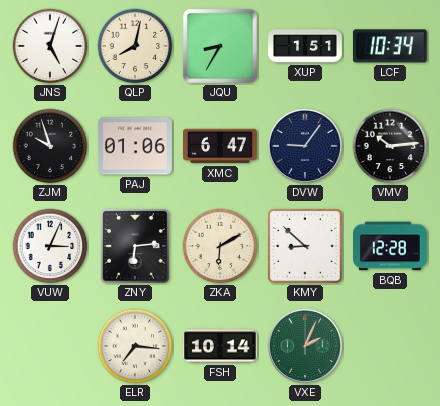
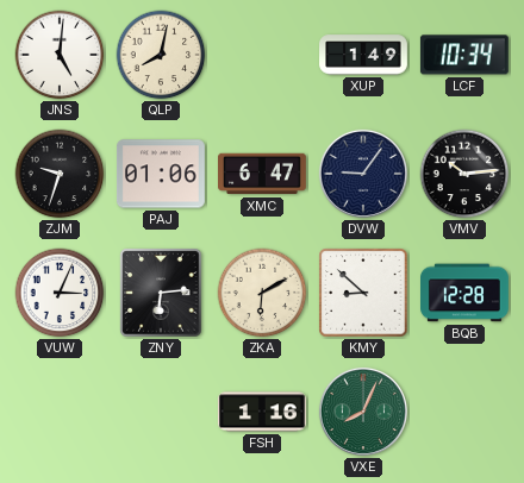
JNS: 5:03 -> 5:01
JQU: 8:35 -> none
XUP: 1:51 -> 1:49
ZJM: 9:57 -> 9:33
ELR: 7:16 -> none
FSH: 10:14 -> 1:16
VXE: 2:04 -> 8:04
